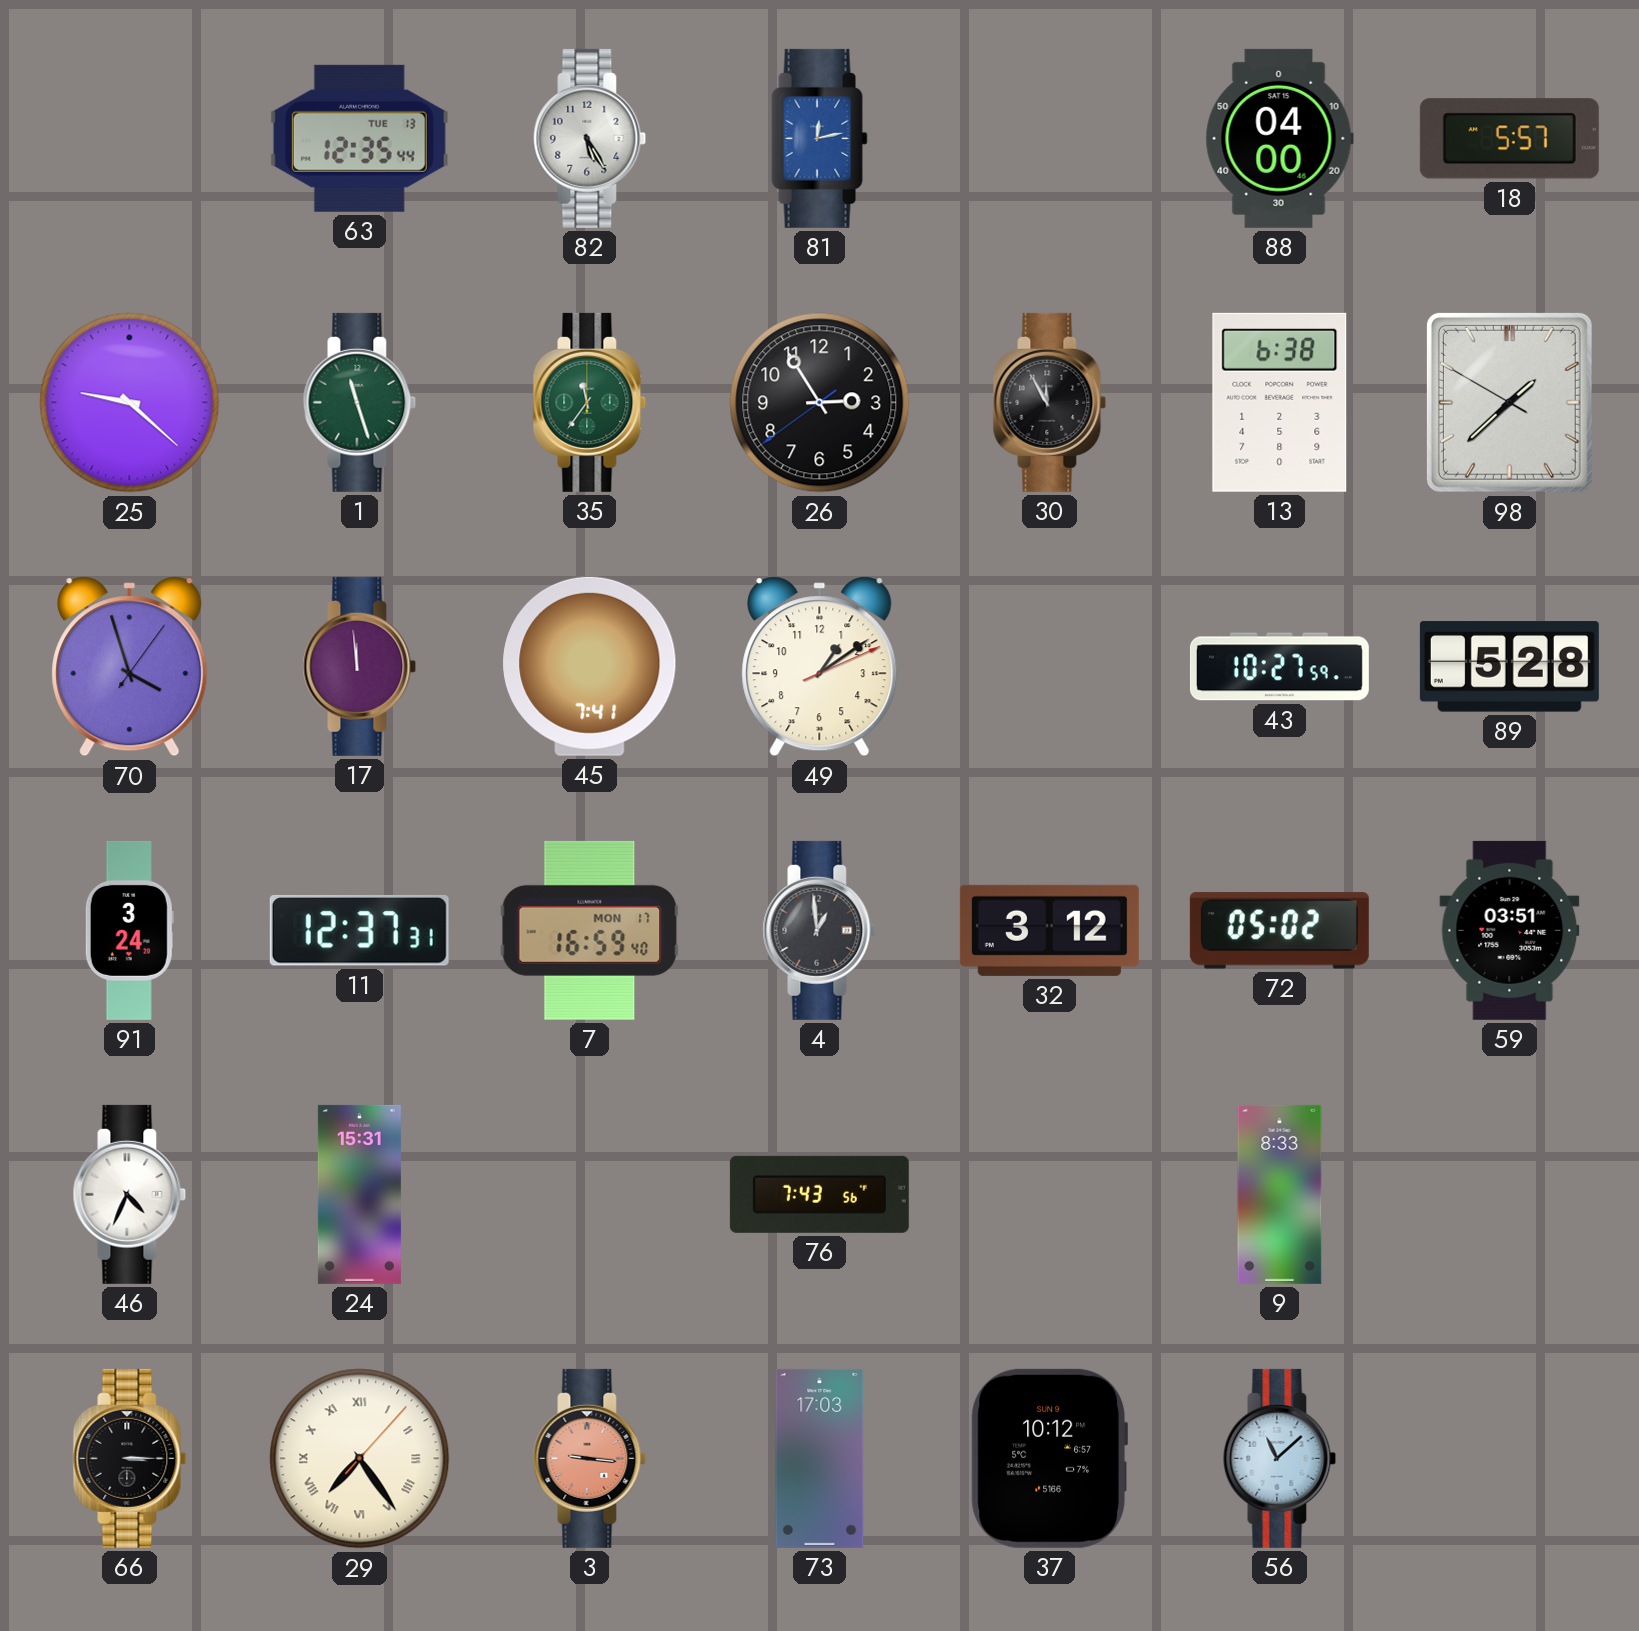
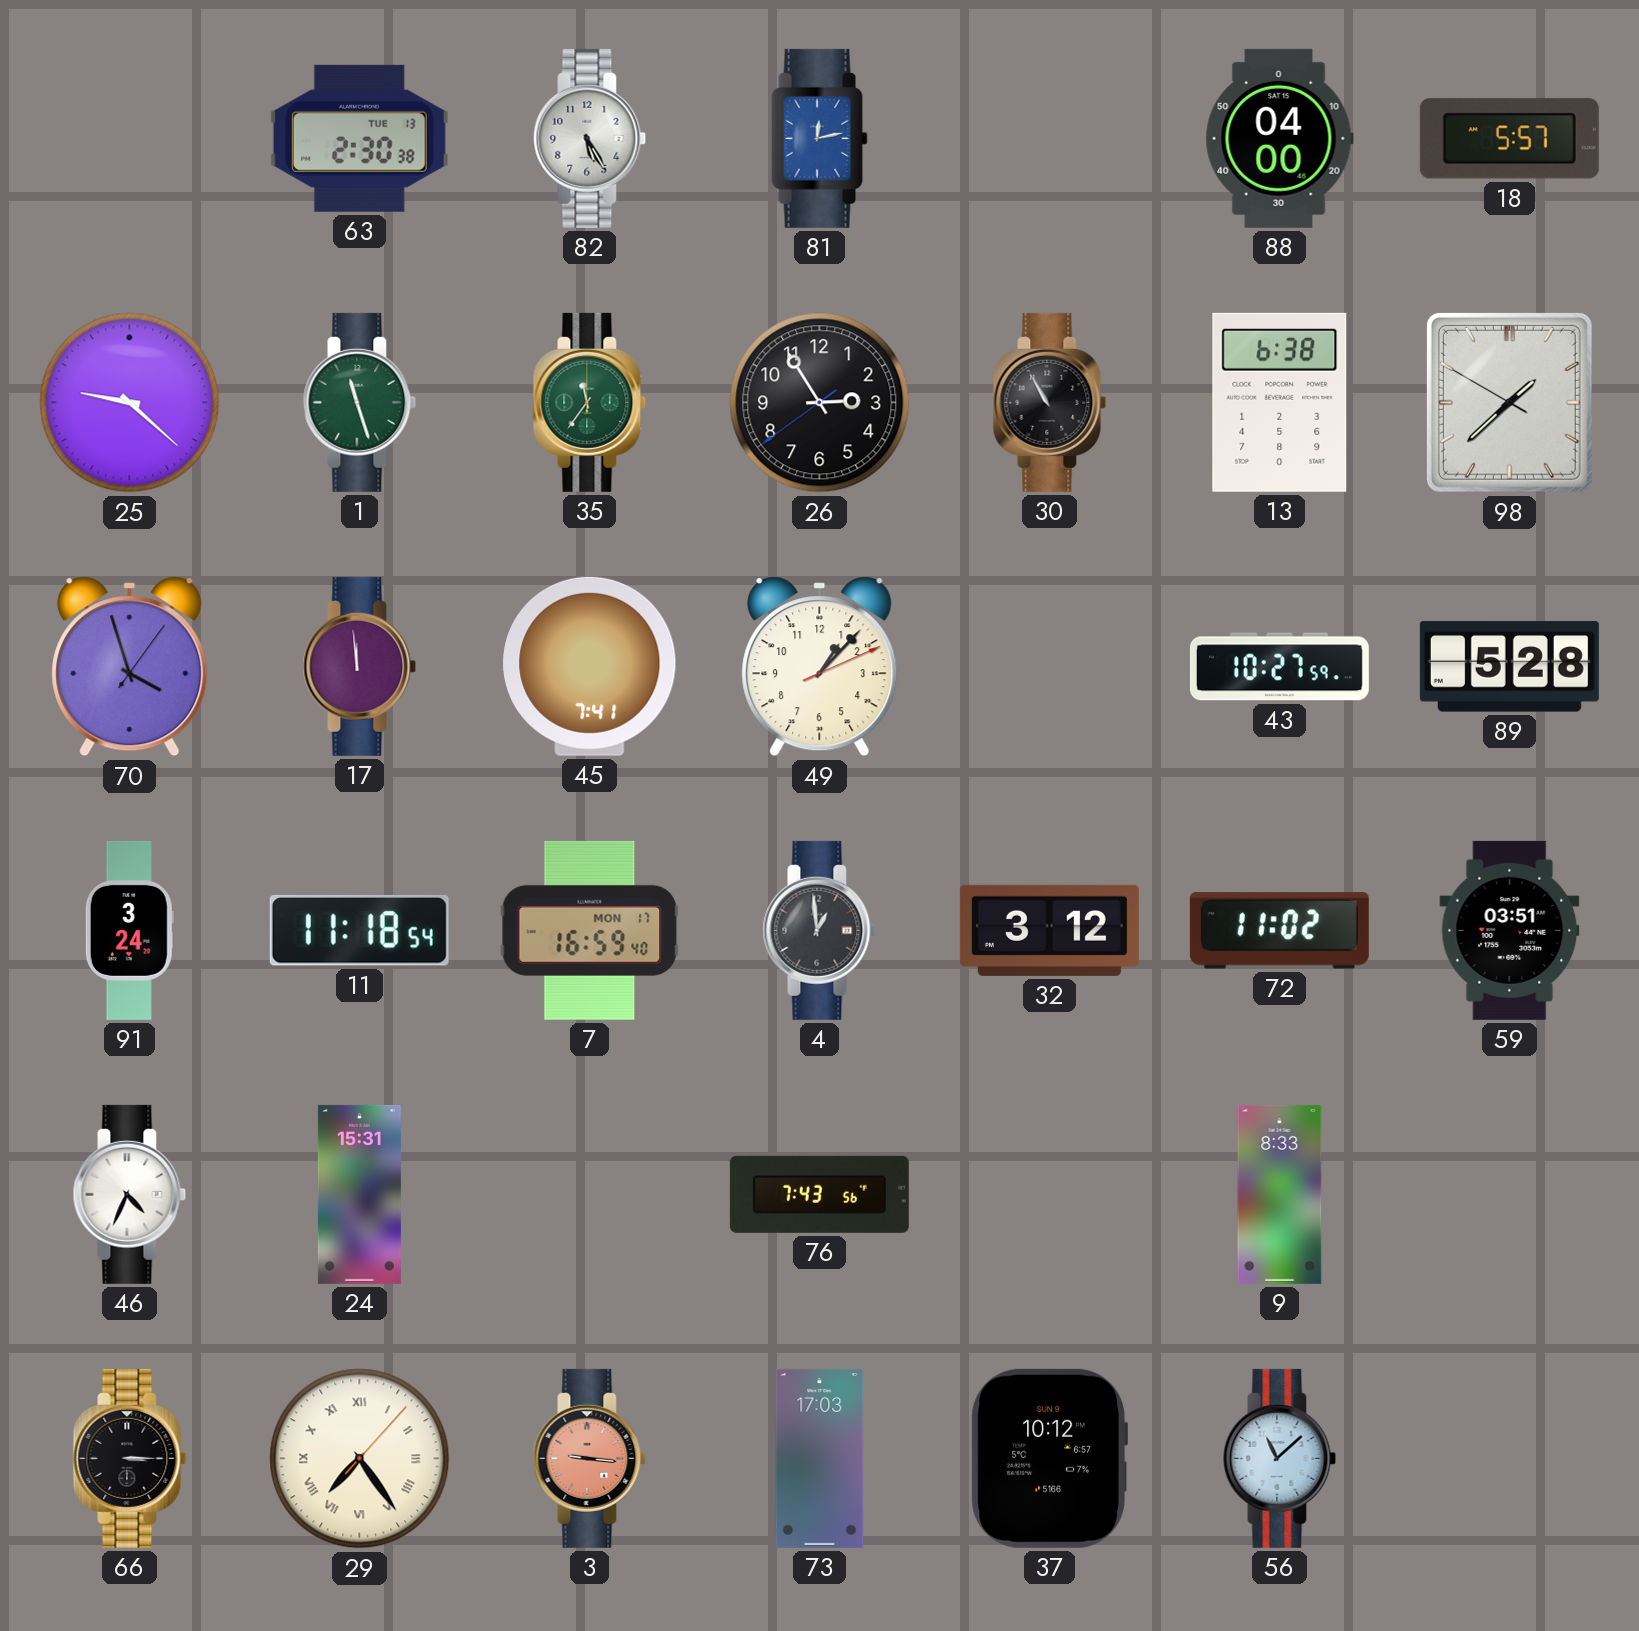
63: 12:35 -> 2:30
30: 11:55 -> 10:55
49: 1:09 -> 1:07
11: 12:37 -> 11:18
72: 05:02 -> 11:02
